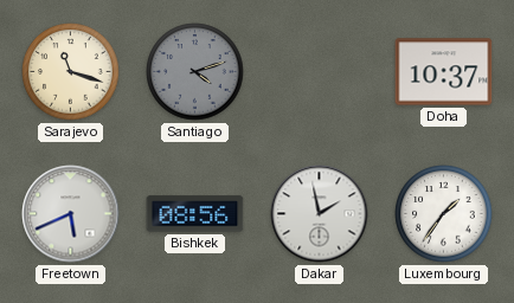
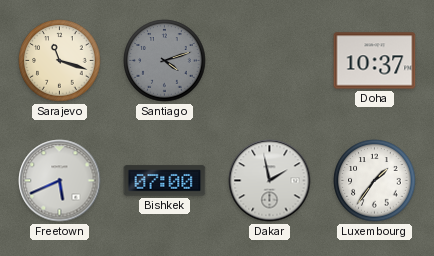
Bishkek: 08:56 -> 07:00
